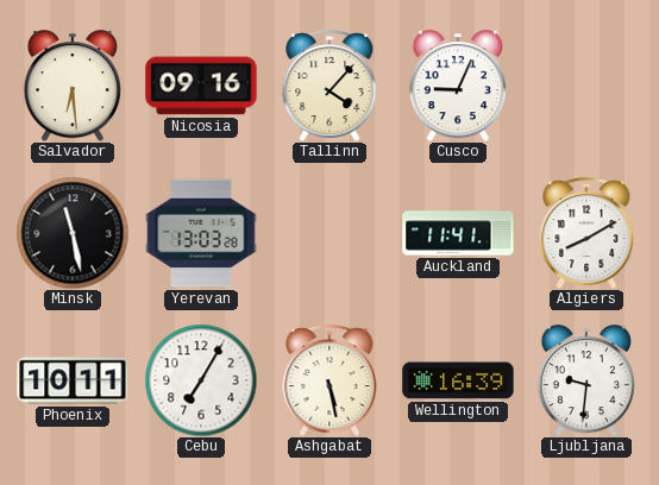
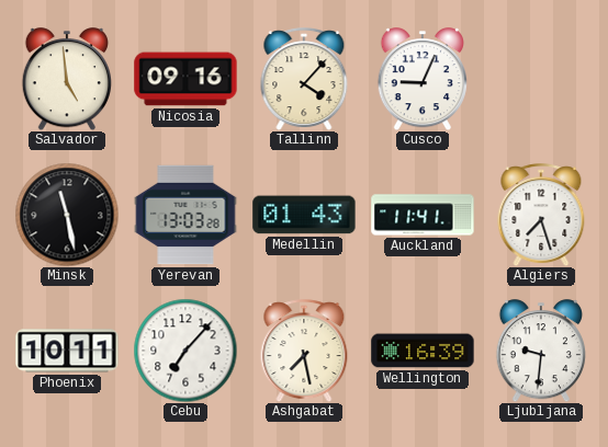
Salvador: 6:29 -> 4:59
Medellin: none -> 01:43
Algiers: 8:10 -> 7:27
Cebu: 7:05 -> 7:07
Ashgabat: 5:28 -> 7:28
